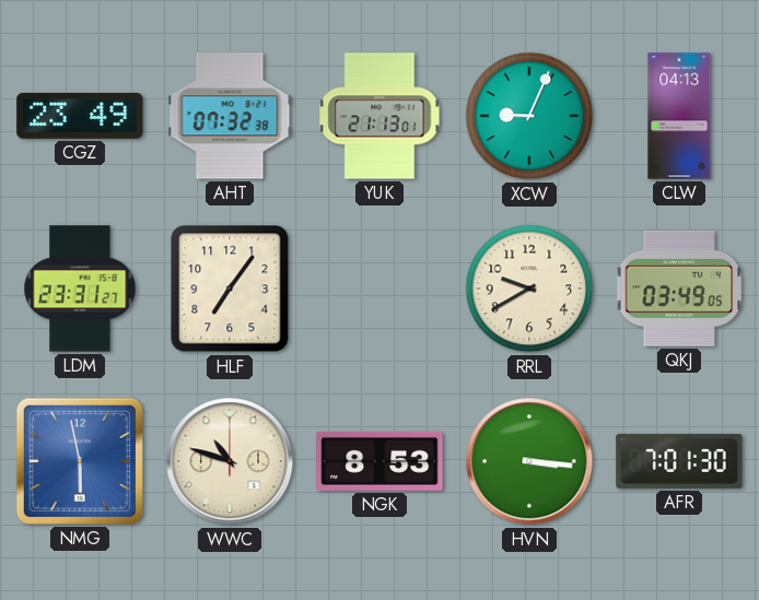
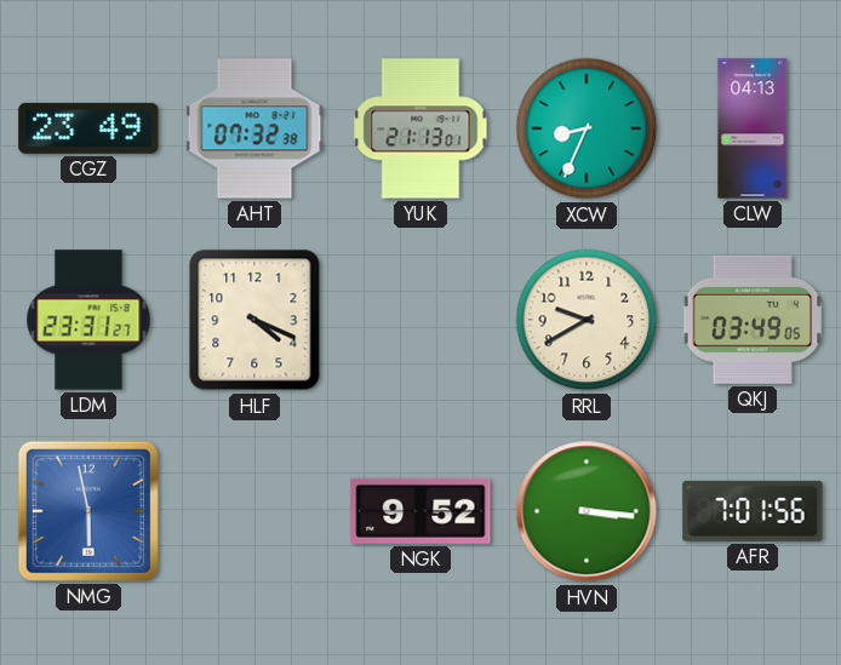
XCW: 9:04 -> 8:34
HLF: 7:06 -> 4:19
WWC: 10:48 -> none
NGK: 8:53 -> 9:52
AFR: 7:01:30 -> 7:01:56
